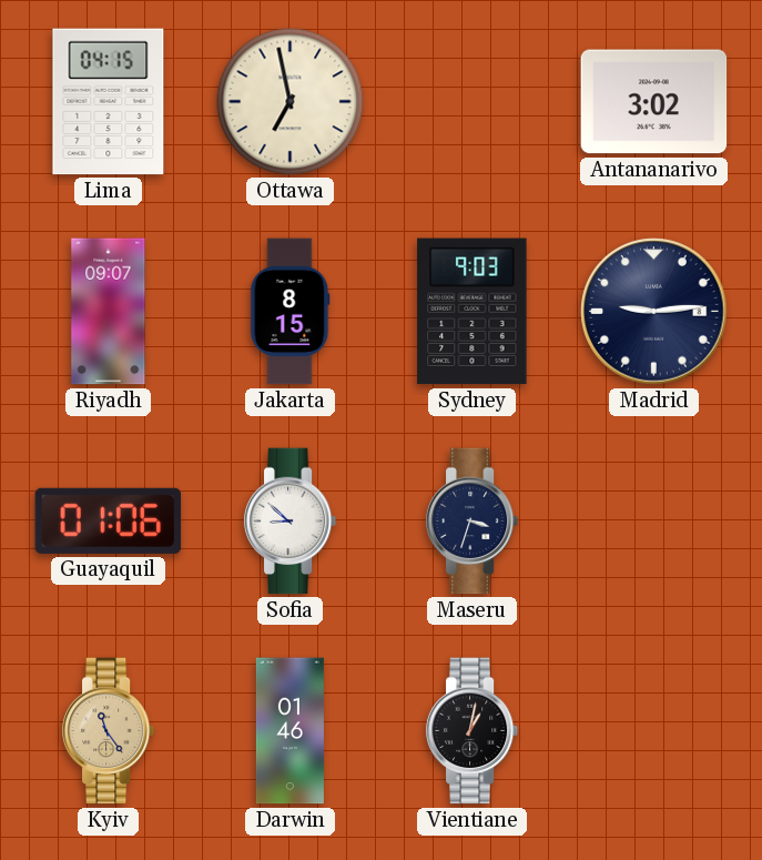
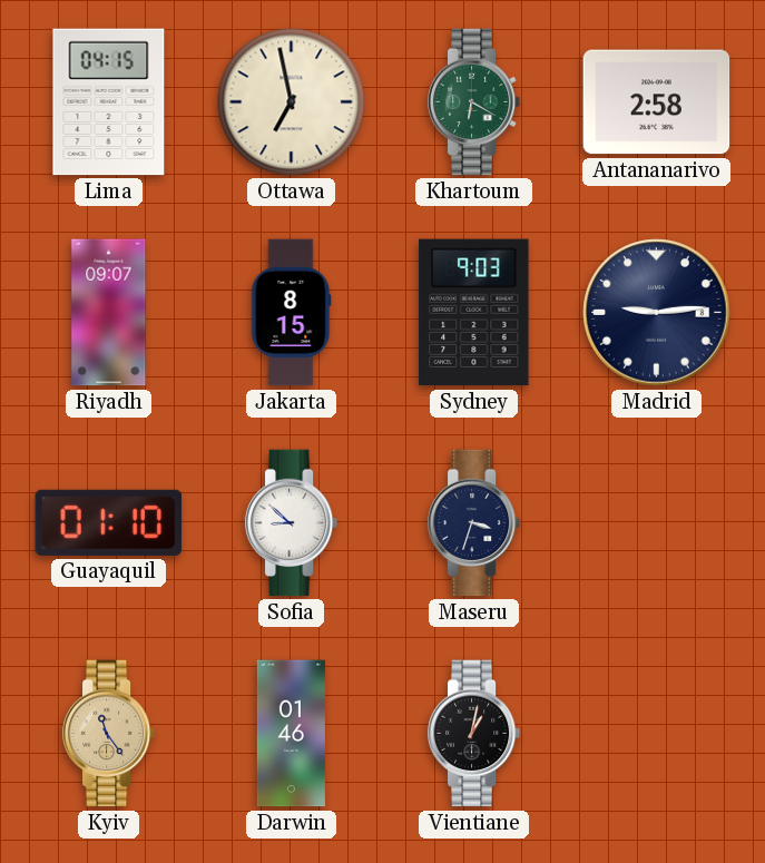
Khartoum: none -> 6:20
Antananarivo: 3:02 -> 2:58
Guayaquil: 01:06 -> 01:10
